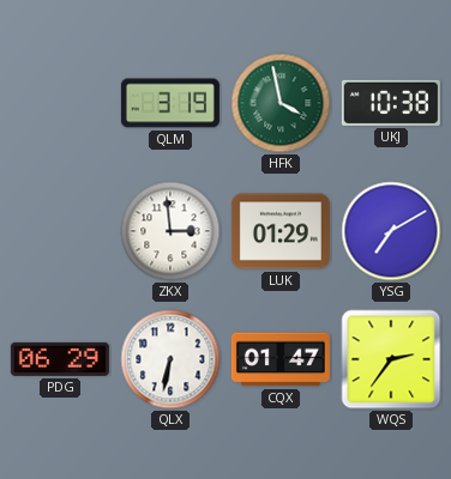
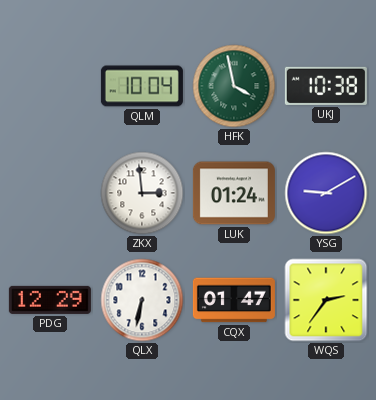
QLM: 3:19 -> 10:04
LUK: 01:29 -> 01:24
YSG: 7:10 -> 9:10
PDG: 06:29 -> 12:29
